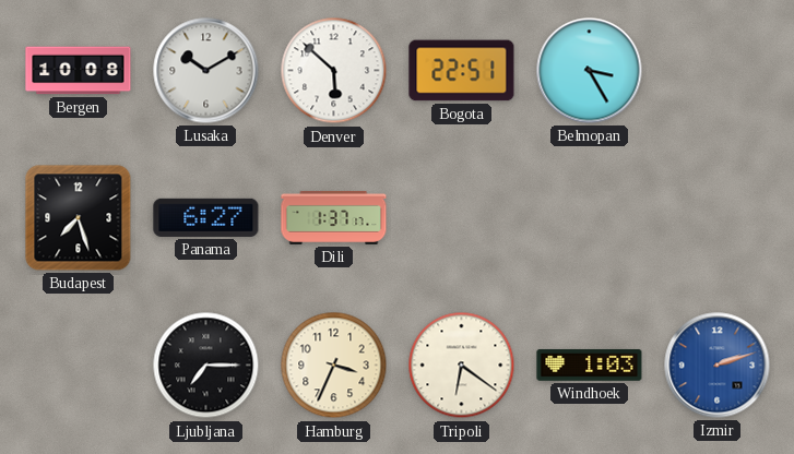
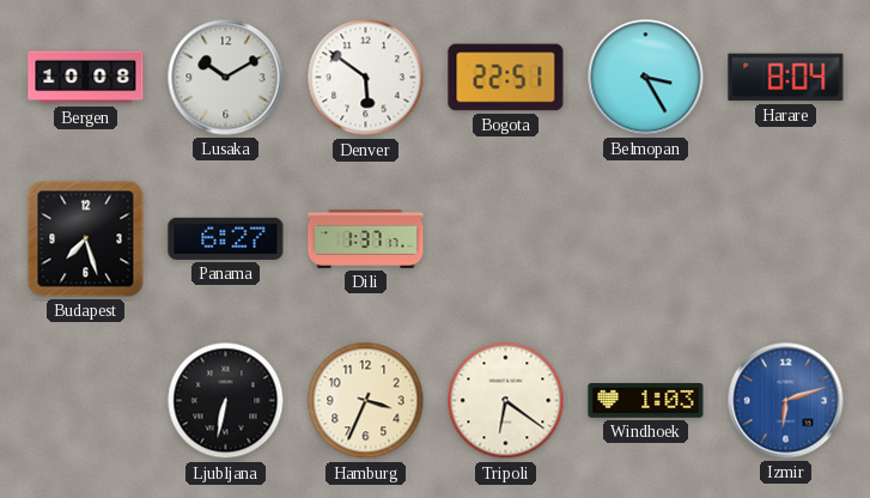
Denver: 5:52 -> 5:51
Harare: none -> 8:04
Ljubljana: 7:15 -> 6:32
Izmir: 2:12 -> 6:12
